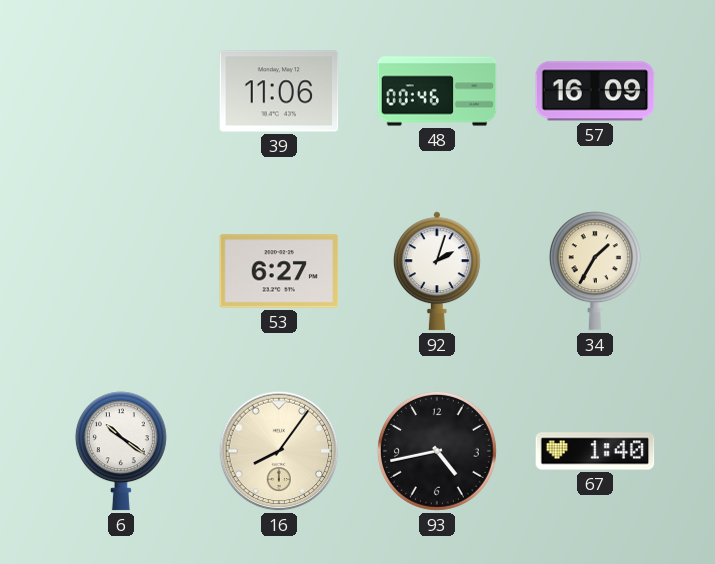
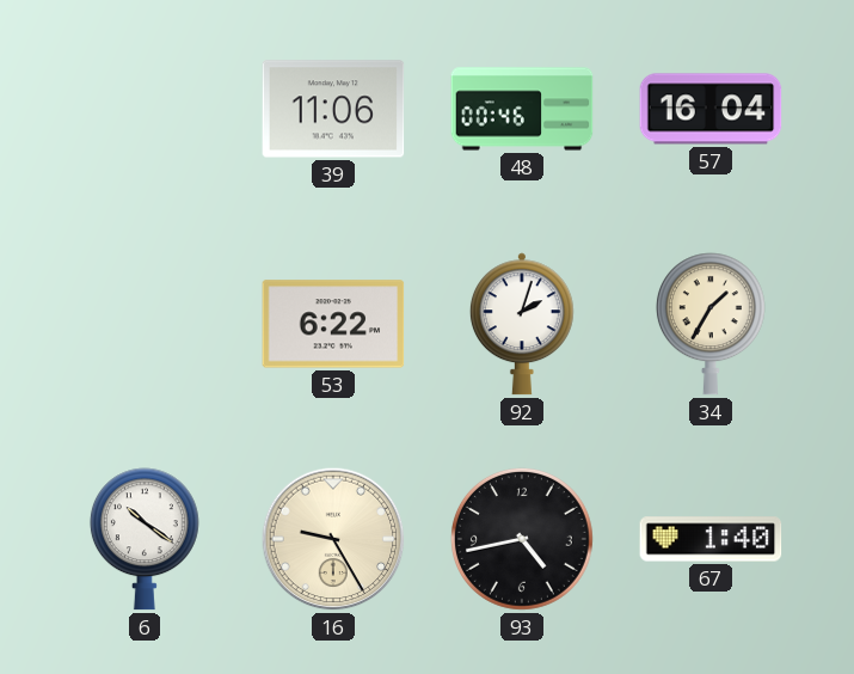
57: 16:09 -> 16:04
53: 6:27 -> 6:22
16: 8:06 -> 9:25
